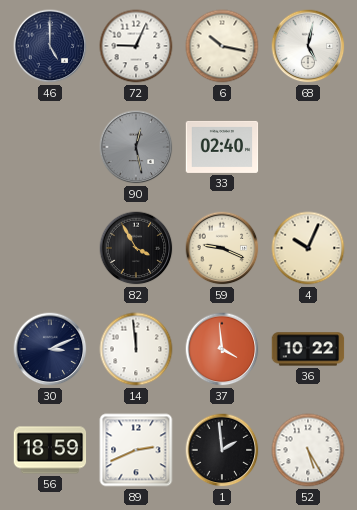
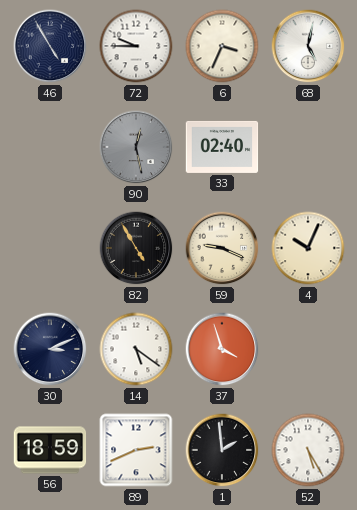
46: 5:00 -> 4:55
72: 9:04 -> 9:45
6: 10:17 -> 3:34
82: 3:55 -> 4:55
14: 11:59 -> 5:21
37: 3:59 -> 3:57
36: 10:22 -> none
